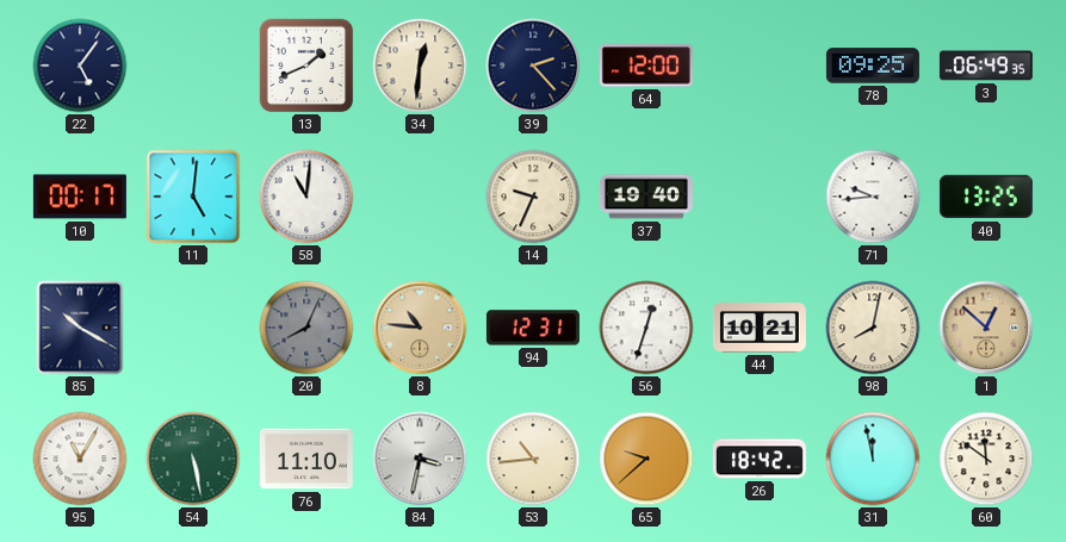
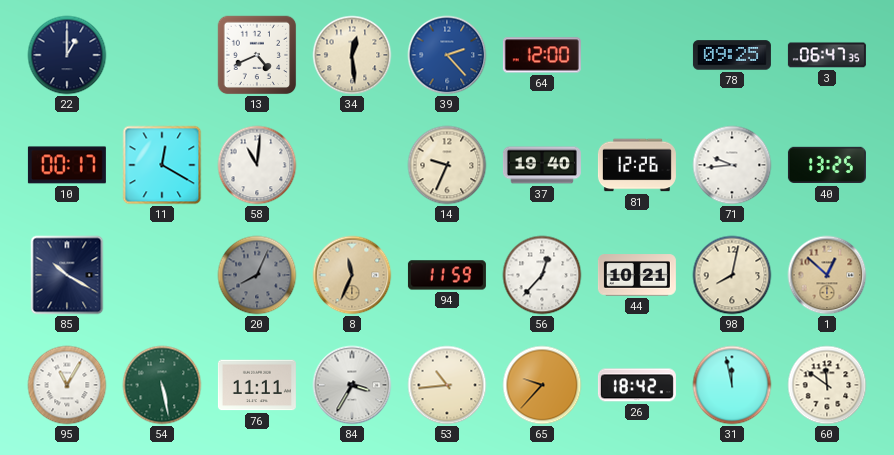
22: 5:06 -> 1:00
13: 1:41 -> 4:41
34: 12:31 -> 12:29
39 dial: navy -> blue
3: 06:49 -> 06:47
11: 5:01 -> 12:20
81: none -> 12:26
8: 10:46 -> 11:34
94: 12:31 -> 11:59
56: 12:33 -> 12:37
76: 11:10 -> 11:11
84: 3:32 -> 3:35
65: 9:38 -> 9:37
